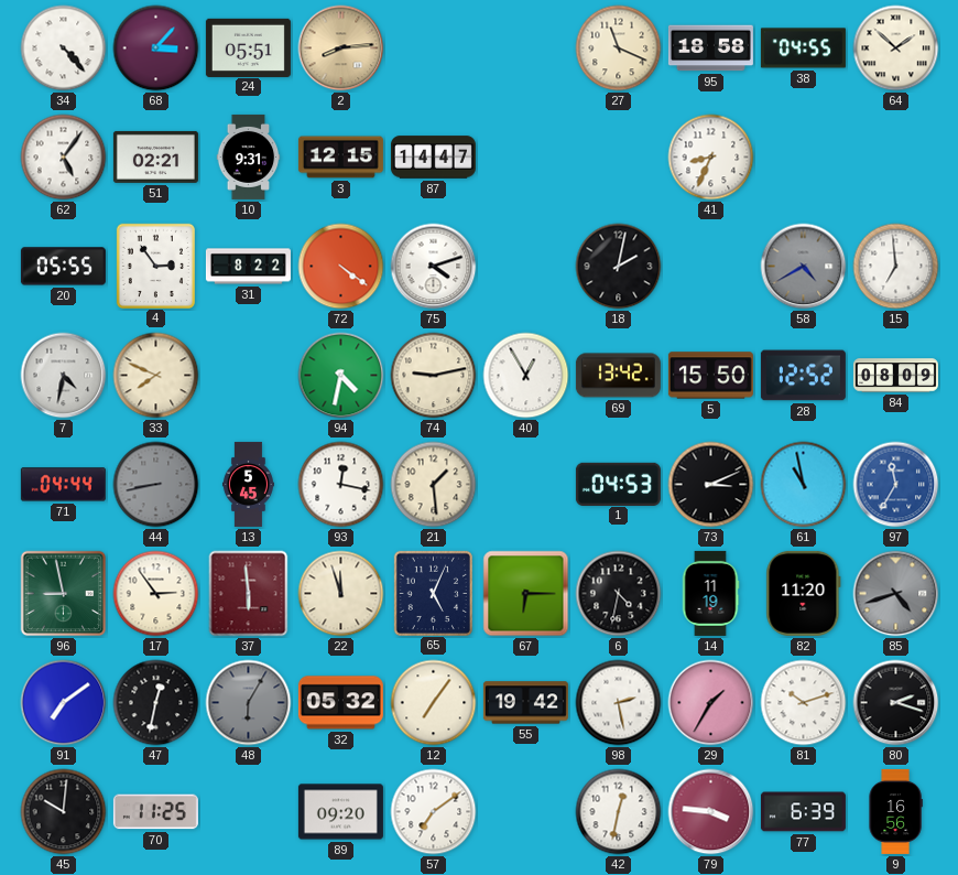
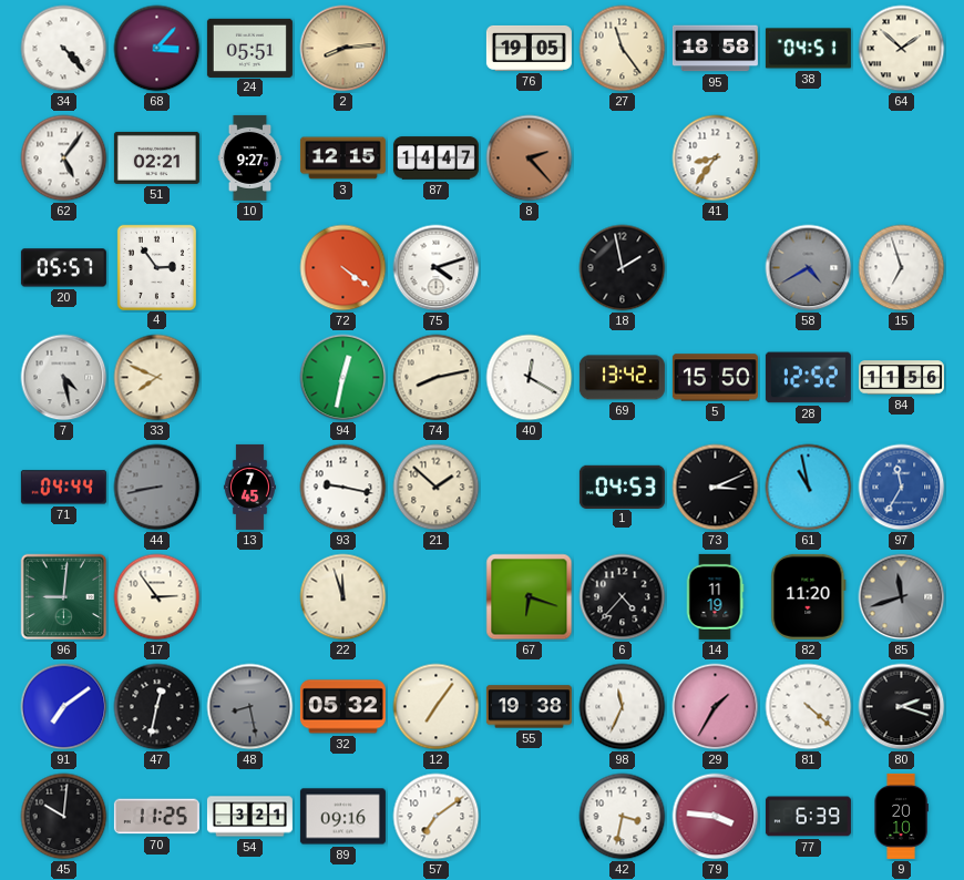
76: none -> 19:05
27: 11:19 -> 11:24
38: 04:55 -> 04:51
10: 9:31 -> 9:27
8: none -> 2:23
41: 8:34 -> 8:36
20: 05:55 -> 05:57
31: 8:22 -> none
18: 2:02 -> 1:58
15: 6:59 -> 6:57
7: 4:32 -> 4:28
94: 4:32 -> 12:32
74: 9:13 -> 8:13
40: 12:55 -> 12:20
84: 08:09 -> 11:56
13: 5:45 -> 7:45
93: 12:17 -> 9:17
21: 1:29 -> 1:52
96: 8:58 -> 9:01
37: 5:59 -> none
65: 5:04 -> none
67: 6:15 -> 6:18
6: 4:32 -> 4:37
85: 4:42 -> 11:42
48: 6:05 -> 8:28
55: 19:42 -> 19:38
98: 2:28 -> 11:34
81: 10:12 -> 4:22
54: none -> 3:21
89: 09:20 -> 09:16
42: 12:32 -> 3:32
9: 16:56 -> 20:10
